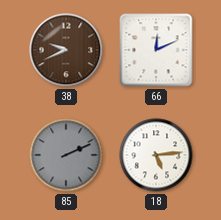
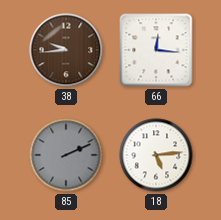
38: 9:41 -> 9:44
66: 12:11 -> 12:16
